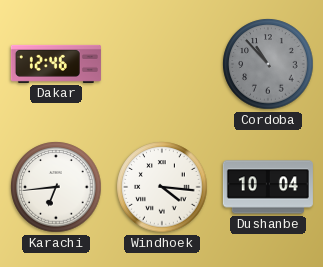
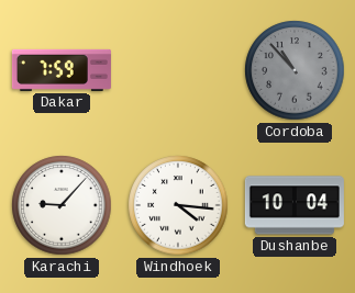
Dakar: 12:46 -> 7:59
Karachi: 6:44 -> 9:07
